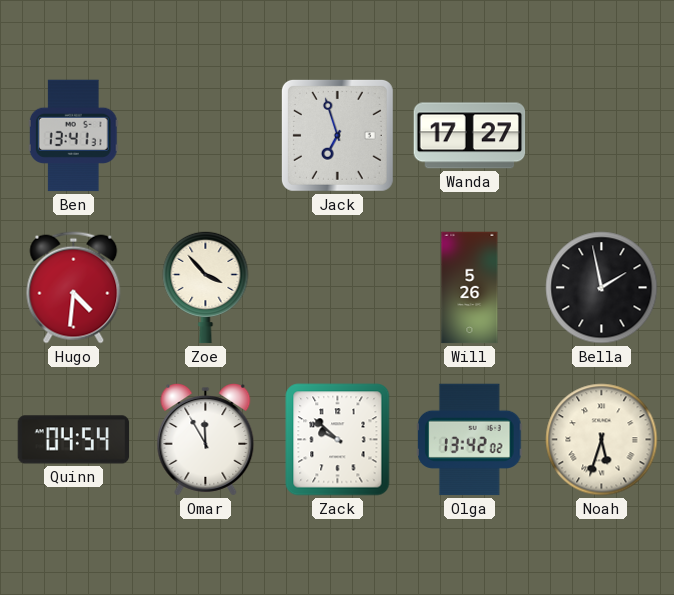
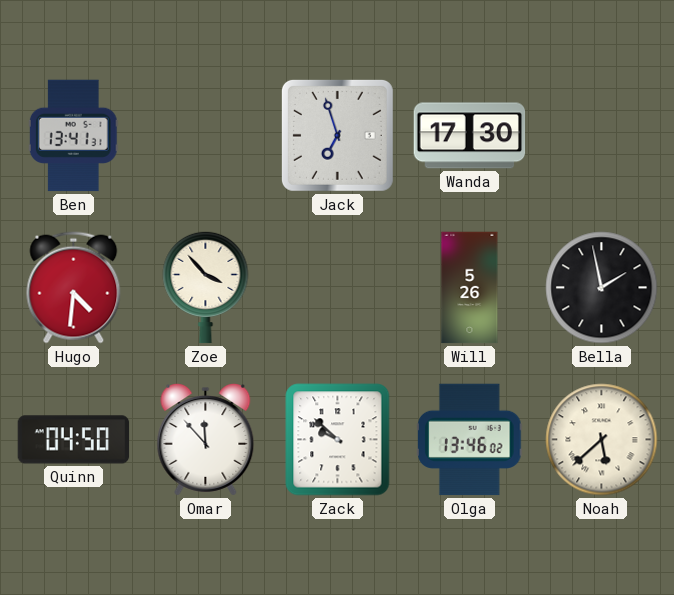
Wanda: 17:27 -> 17:30
Quinn: 04:54 -> 04:50
Omar: 11:55 -> 11:53
Olga: 13:42 -> 13:46
Noah: 5:33 -> 5:38
